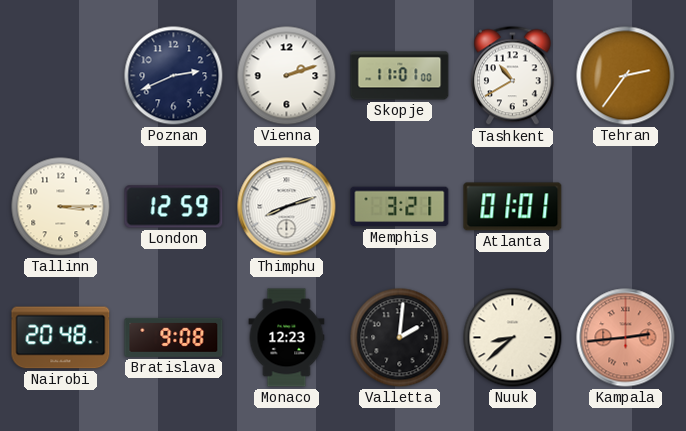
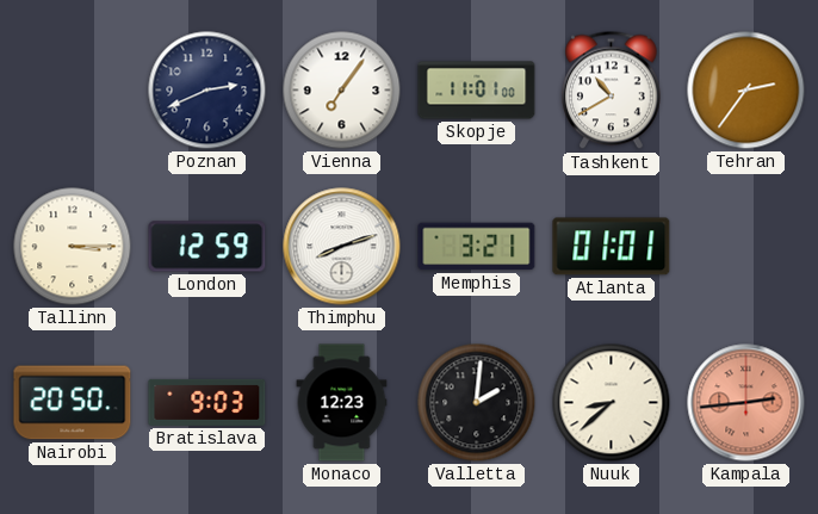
Vienna: 2:12 -> 7:06
Nairobi: 20:48 -> 20:50
Bratislava: 9:08 -> 9:03
